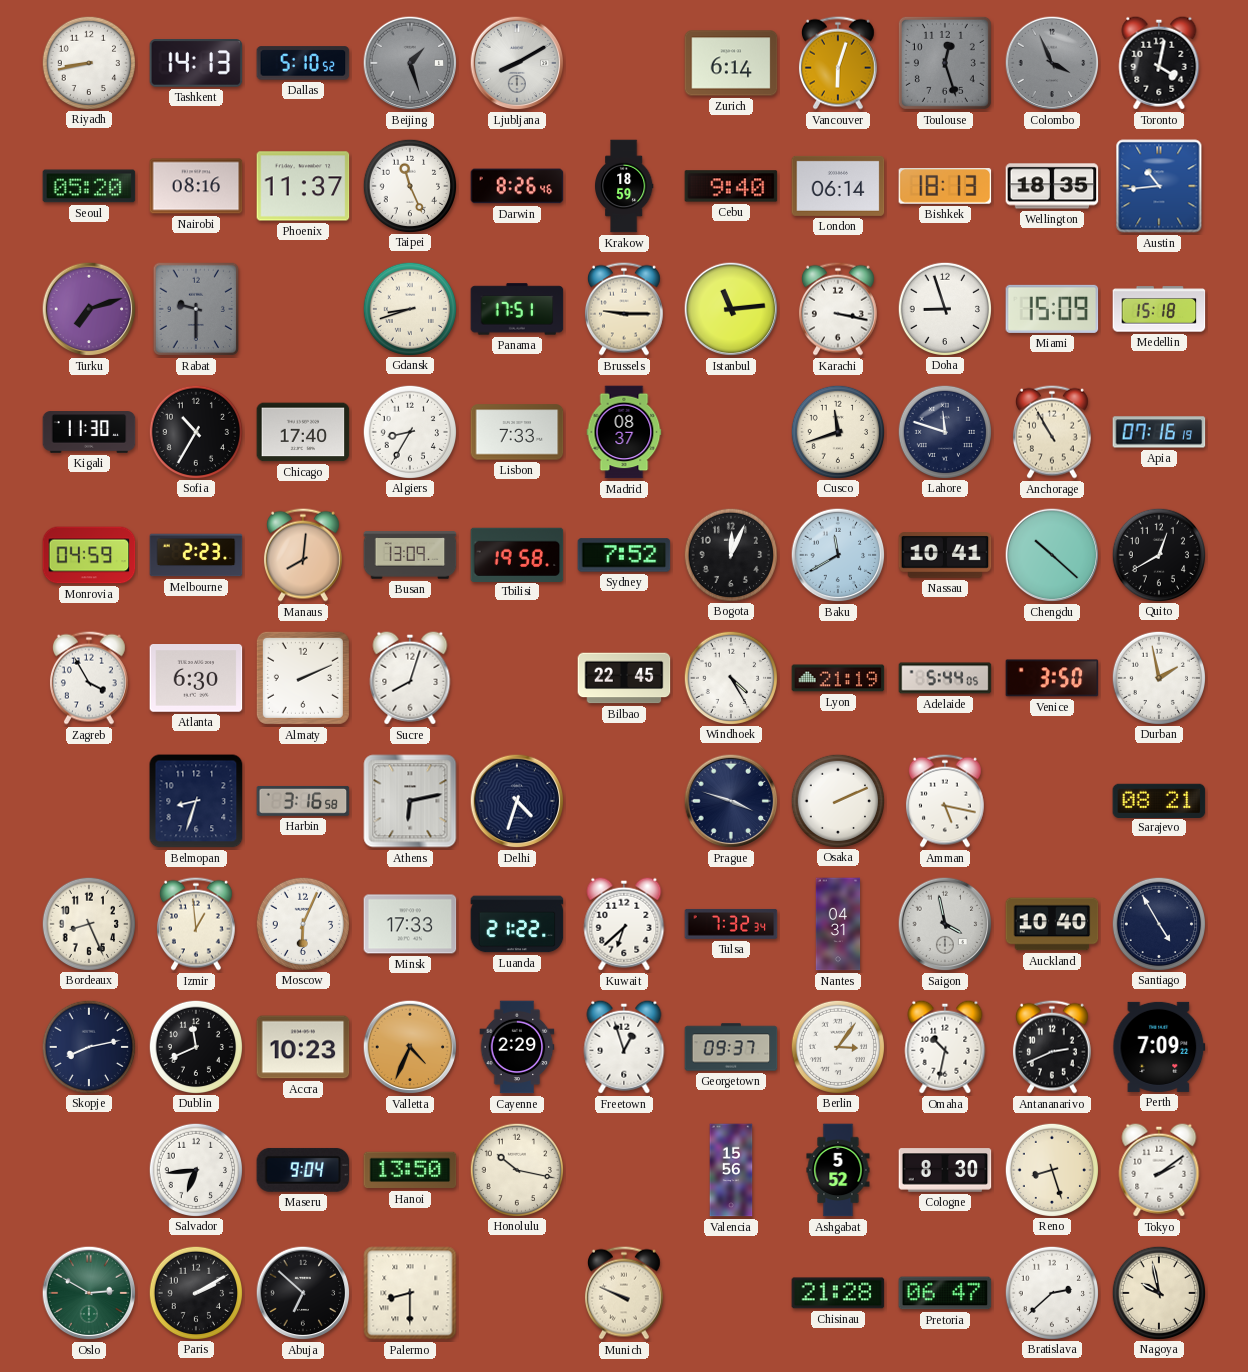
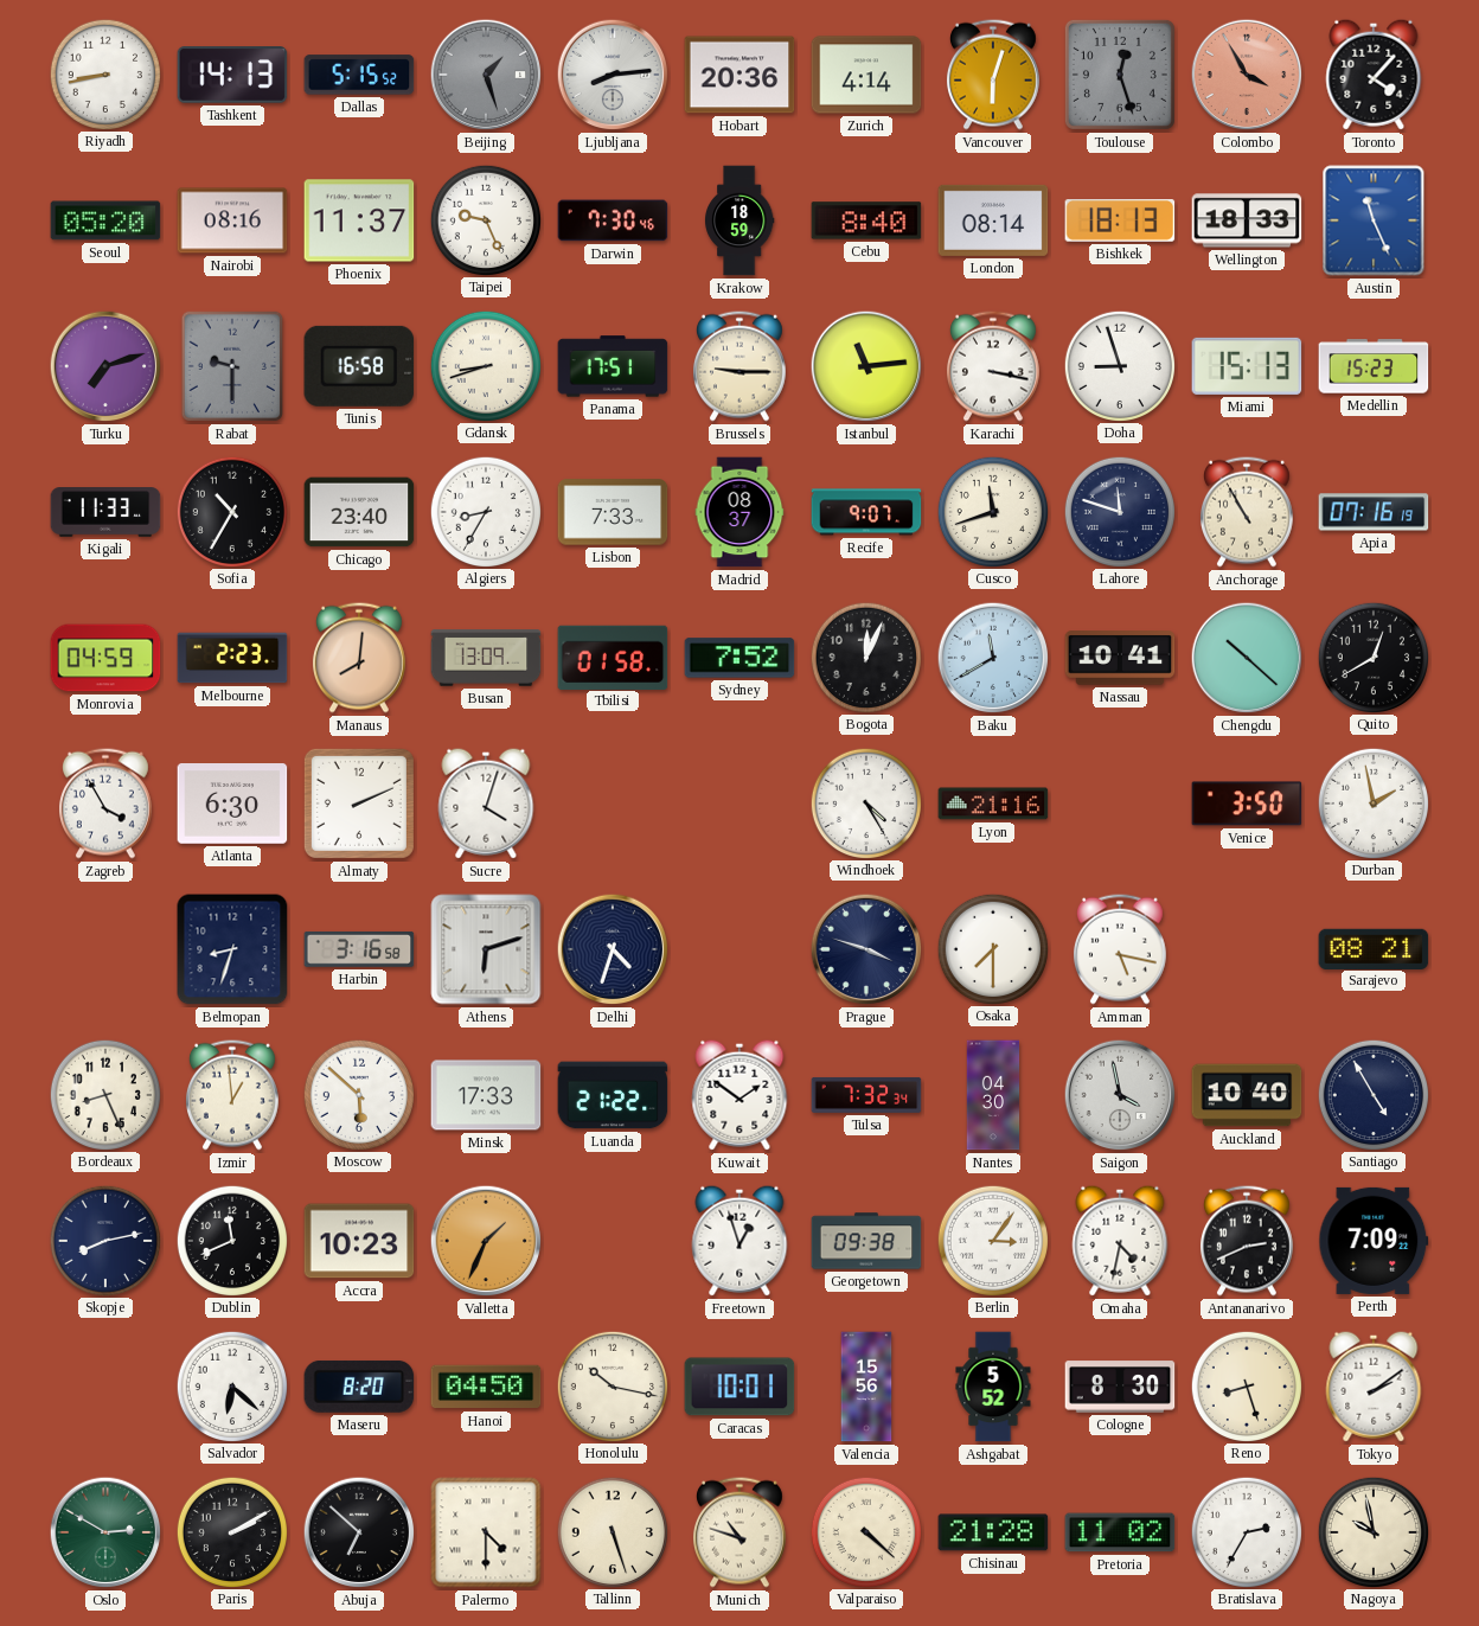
Dallas: 5:10 -> 5:15
Ljubljana: 8:10 -> 8:14
Hobart: none -> 20:36
Zurich: 6:14 -> 4:14
Colombo: 3:56 -> 3:55
Colombo dial: grey -> salmon
Toronto: 4:02 -> 4:07
Taipei: 11:26 -> 9:26
Darwin: 8:26 -> 7:30
Cebu: 9:40 -> 8:40
London: 06:14 -> 08:14
Wellington: 18:35 -> 18:33
Austin: 10:44 -> 11:26
Tunis: none -> 16:58
Miami: 15:09 -> 15:13
Medellin: 15:18 -> 15:23
Kigali: 11:30 -> 11:33
Chicago: 17:40 -> 23:40
Recife: none -> 9:07
Tbilisi: 19:58 -> 01:58
Sucre: 8:03 -> 4:03
Bilbao: 22:45 -> none
Lyon: 21:19 -> 21:16
Adelaide: 5:44 -> none
Athens: 6:13 -> 6:12
Osaka: 2:11 -> 7:30
Moscow: 6:04 -> 5:52
Kuwait: 6:38 -> 1:51
Nantes: 04:31 -> 04:30
Valletta: 4:34 -> 1:34
Cayenne: 2:29 -> none
Georgetown: 09:37 -> 09:38
Omaha: 10:32 -> 4:32
Salvador: 6:44 -> 6:22
Maseru: 9:04 -> 8:20
Hanoi: 13:50 -> 04:50
Caracas: none -> 10:01
Palermo: 8:30 -> 4:30
Tallinn: none -> 5:27
Munich: 9:49 -> 10:48
Valparaiso: none -> 4:22
Pretoria: 06:47 -> 11:02
Bratislava: 2:38 -> 2:35
